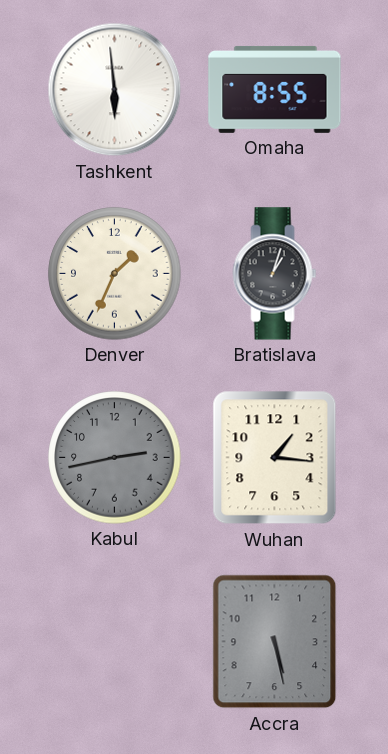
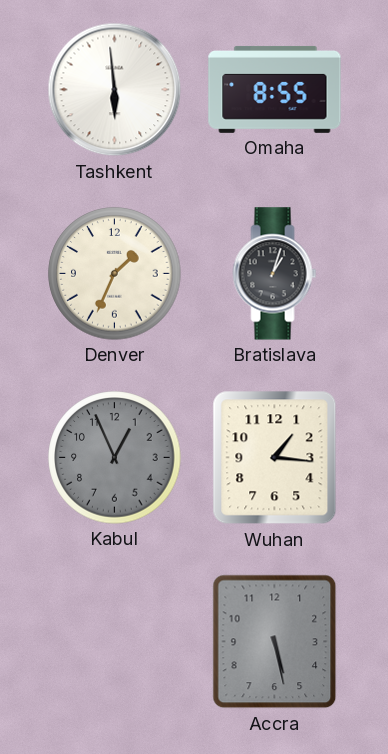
Kabul: 2:43 -> 12:56
